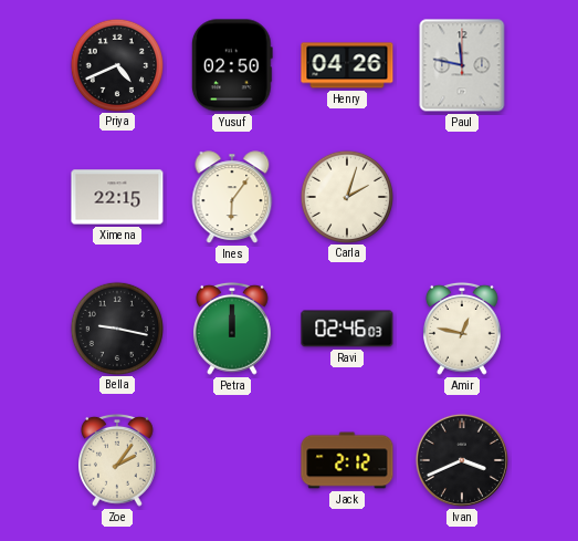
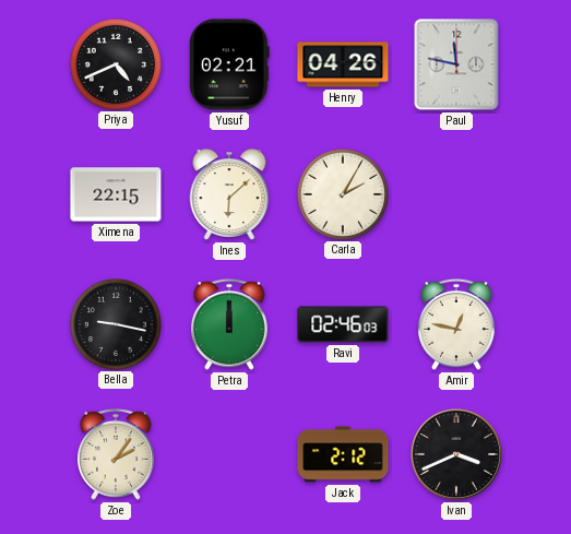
Yusuf: 02:50 -> 02:21
Ines: 6:06 -> 6:08
Carla: 2:03 -> 2:05
